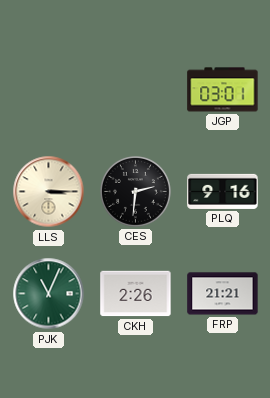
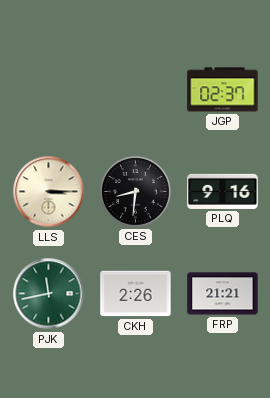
JGP: 03:01 -> 02:37
CES: 2:31 -> 8:31
PJK: 11:04 -> 11:43
